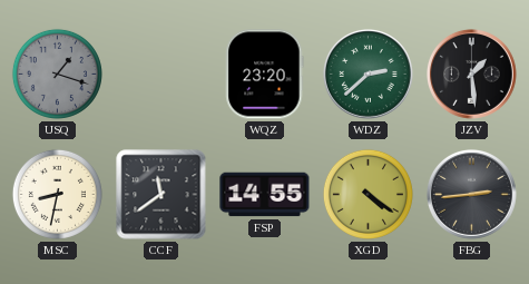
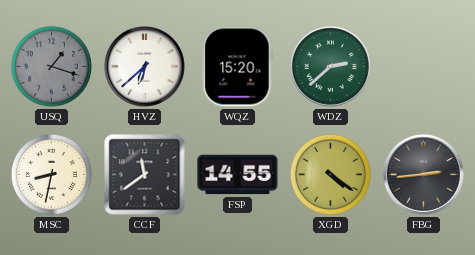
HVZ: none -> 6:38
WQZ: 23:20 -> 15:20
JZV: 1:29 -> none
